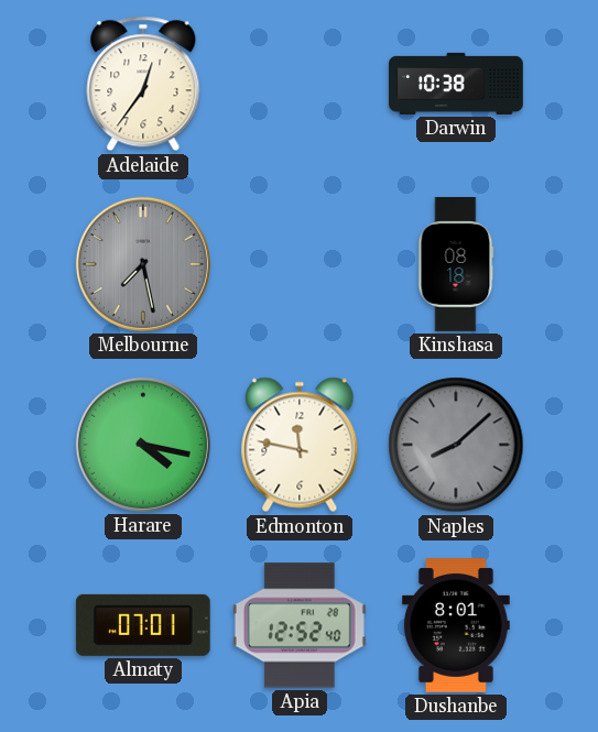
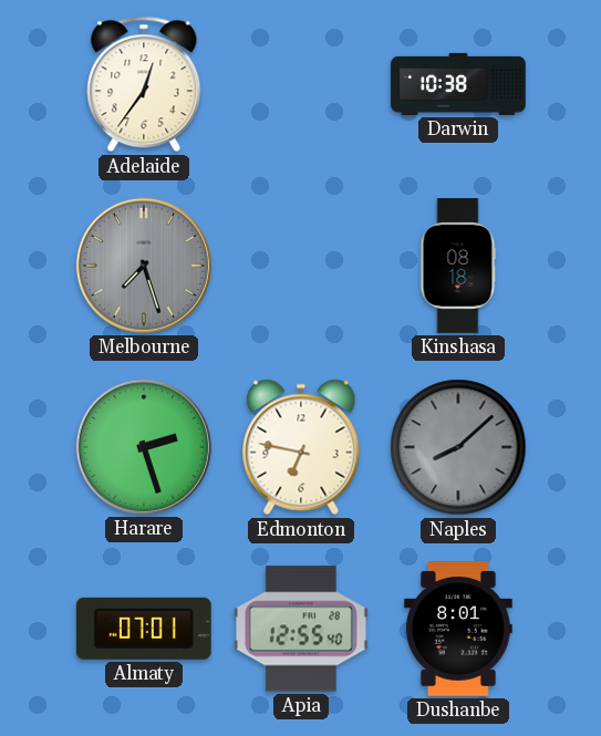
Melbourne: 7:28 -> 7:27
Harare: 4:17 -> 2:27
Edmonton: 11:47 -> 6:47
Apia: 12:52 -> 12:55
